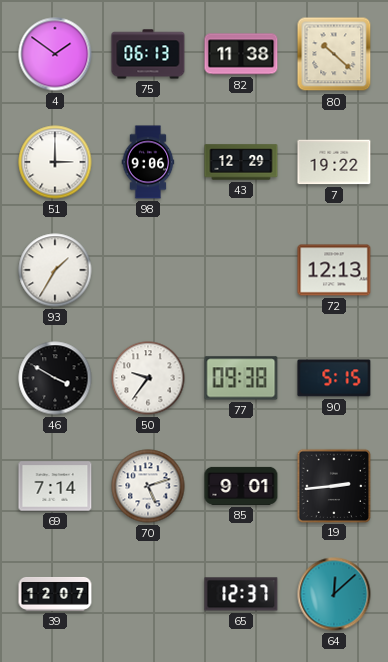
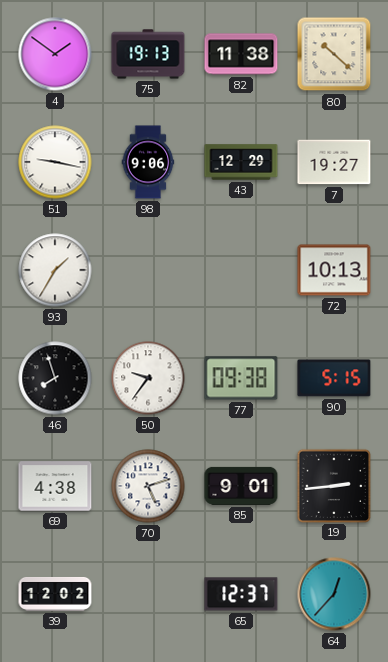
75: 06:13 -> 19:13
51: 3:00 -> 9:17
7: 19:22 -> 19:27
72: 12:13 -> 10:13
46: 3:50 -> 7:57
69: 7:14 -> 4:38
39: 12:07 -> 12:02
64: 12:08 -> 12:37
